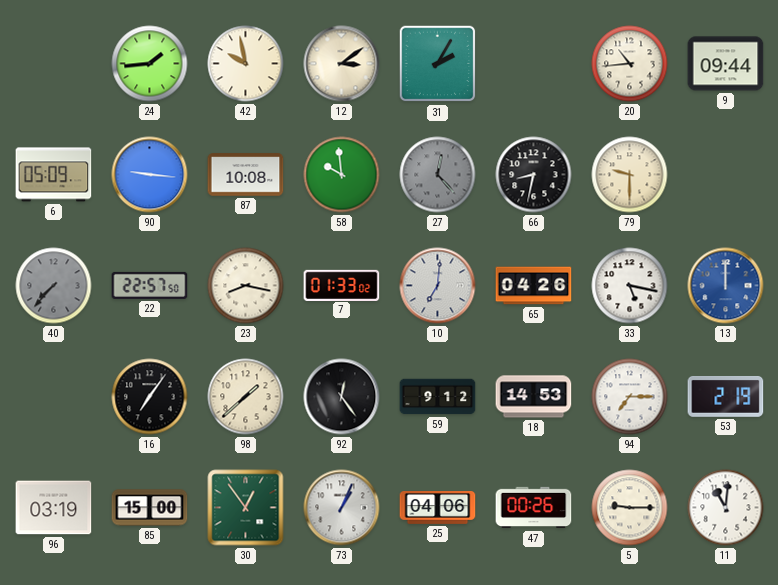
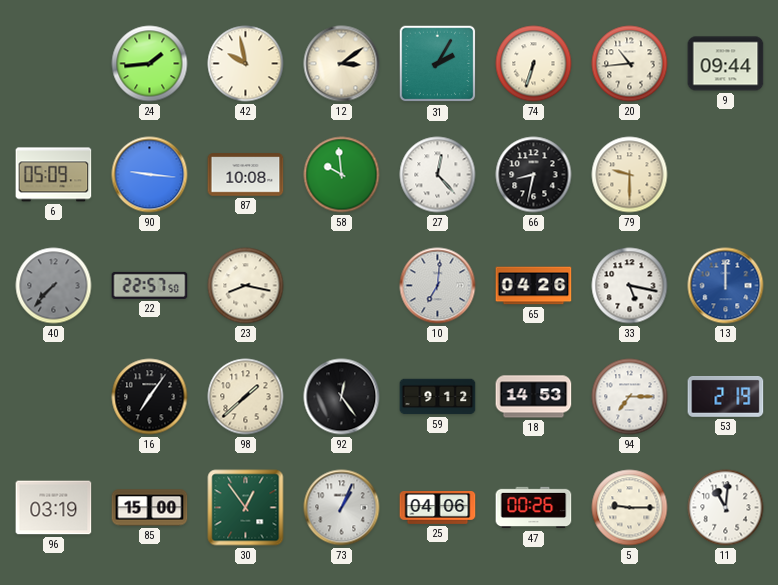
74: none -> 6:33
27 dial: grey -> white
7: 01:33 -> none
